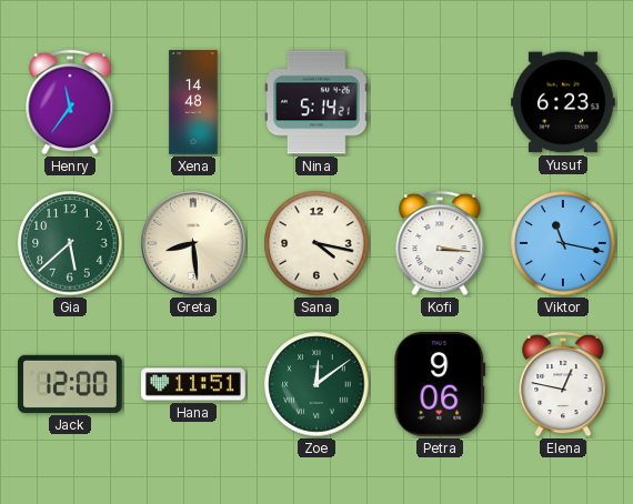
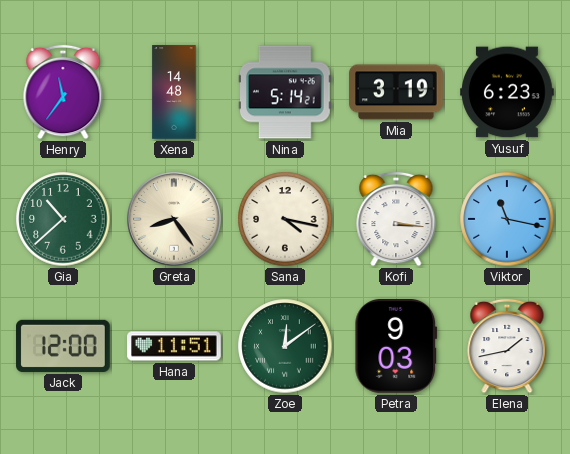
Mia: none -> 3:19
Gia: 5:38 -> 10:38
Greta: 8:29 -> 8:24
Petra: 9:06 -> 9:03
Elena: 12:47 -> 1:43
